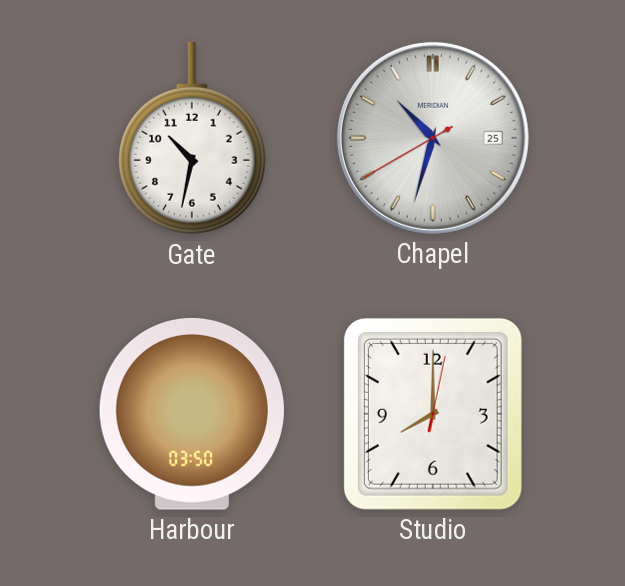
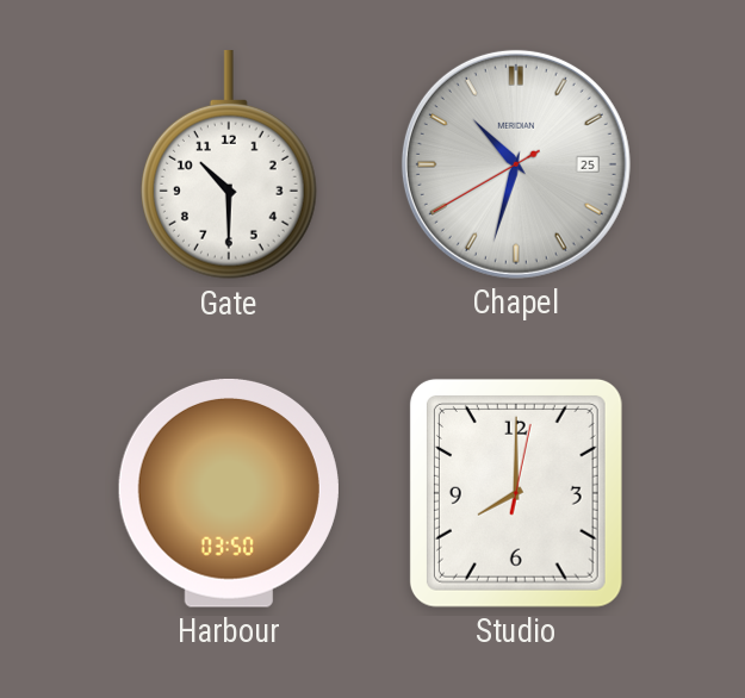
Gate: 10:32 -> 10:30
